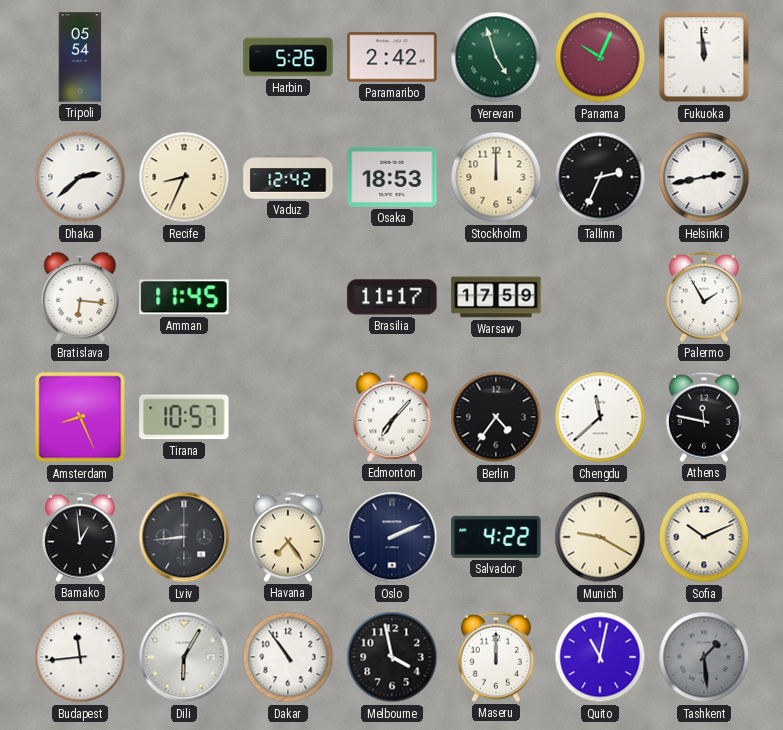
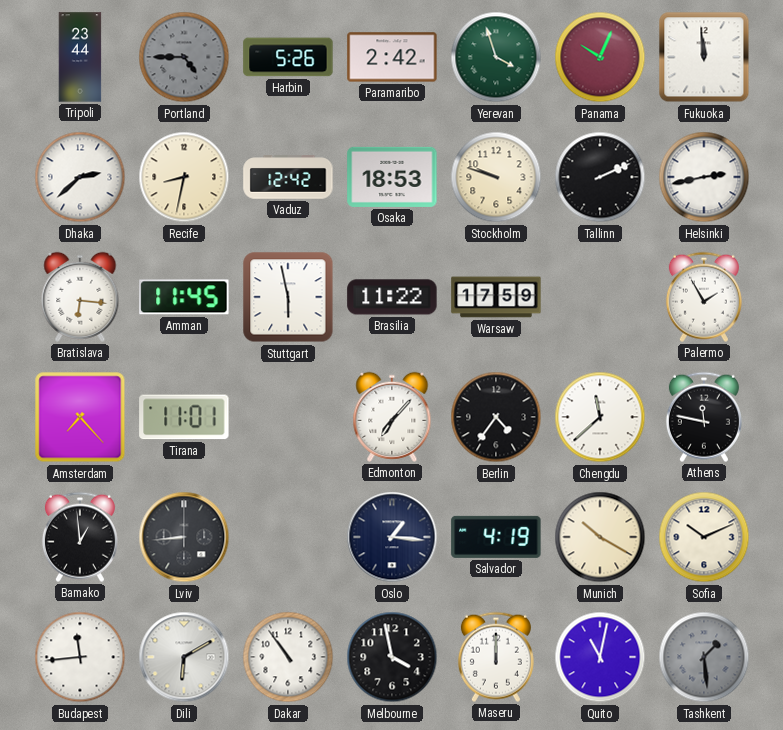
Tripoli: 05:54 -> 23:44
Portland: none -> 4:45
Yerevan: 4:57 -> 3:57
Recife: 8:34 -> 8:32
Stockholm: 12:00 -> 9:48
Tallinn: 2:34 -> 2:11
Stuttgart: none -> 5:58
Brasilia: 11:17 -> 11:22
Amsterdam: 8:26 -> 7:23
Tirana: 10:57 -> 11:01
Havana: 7:24 -> none
Oslo: 2:11 -> 1:16
Salvador: 4:22 -> 4:19
Munich: 9:20 -> 10:20
Dili: 6:05 -> 6:10
